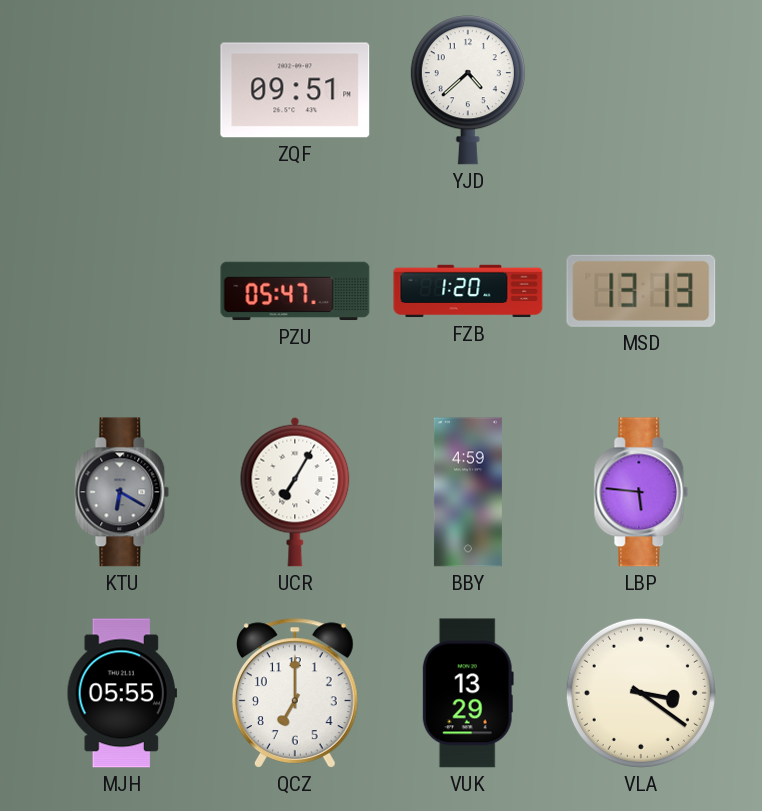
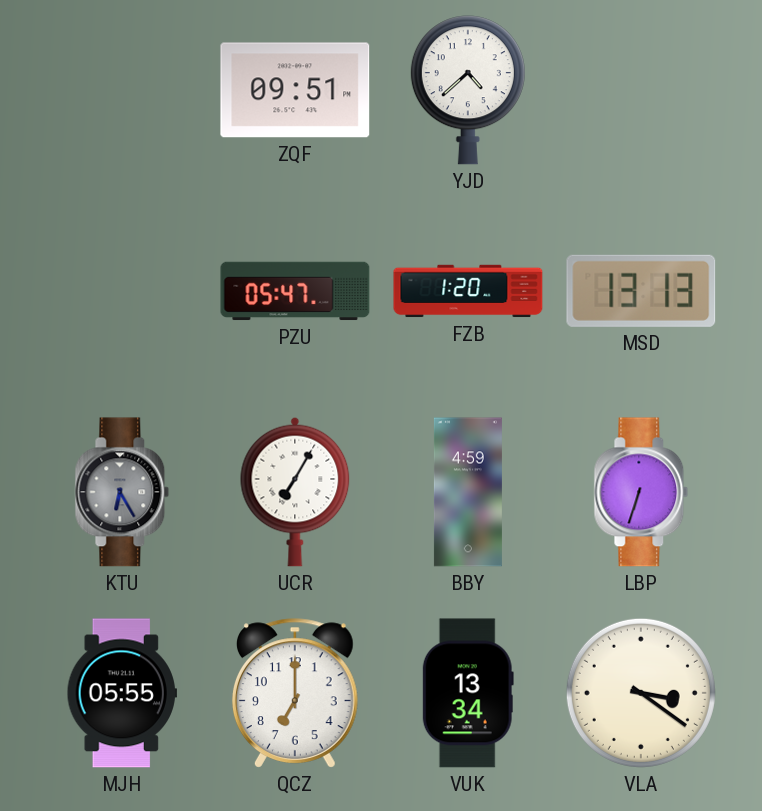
KTU: 6:20 -> 6:25
LBP: 5:46 -> 6:33
VUK: 13:29 -> 13:34
